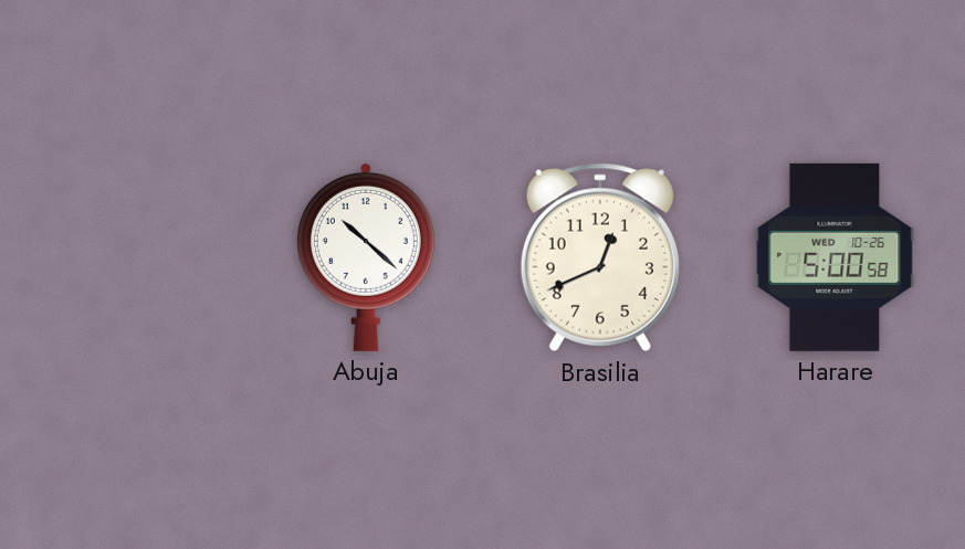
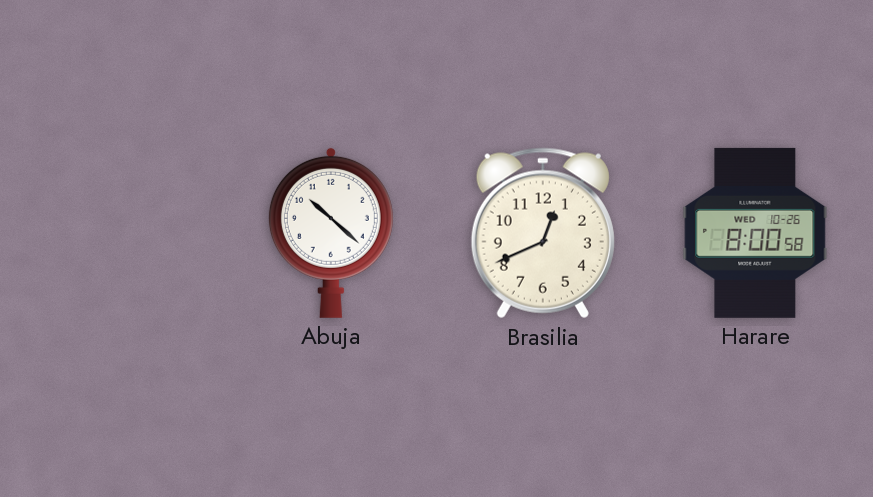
Harare: 5:00 -> 8:00
